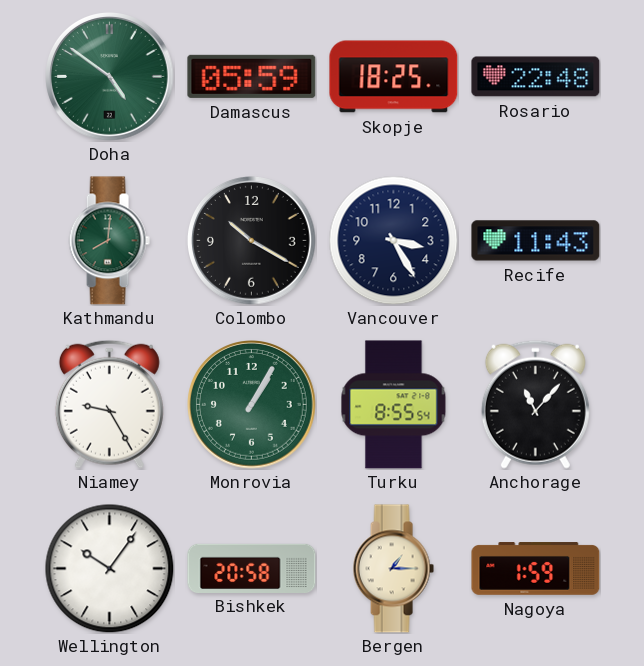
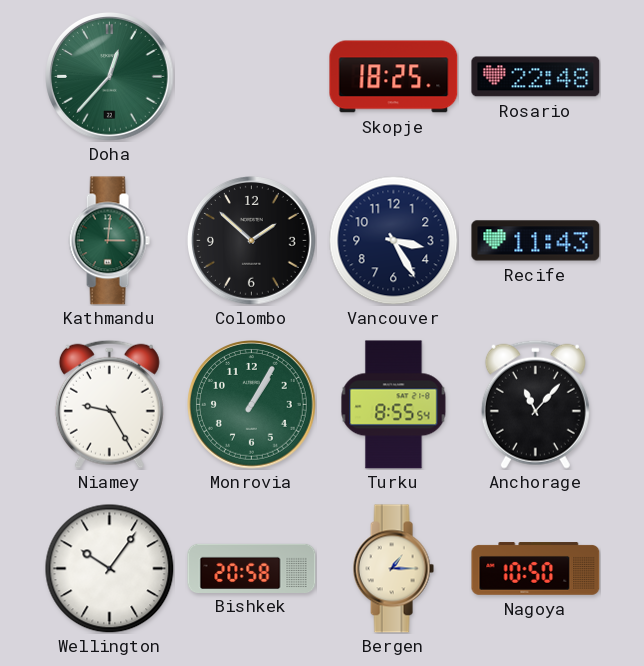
Doha: 4:51 -> 12:37
Damascus: 05:59 -> none
Kathmandu: 8:01 -> 3:01
Colombo: 10:20 -> 1:52
Nagoya: 1:59 -> 10:50
